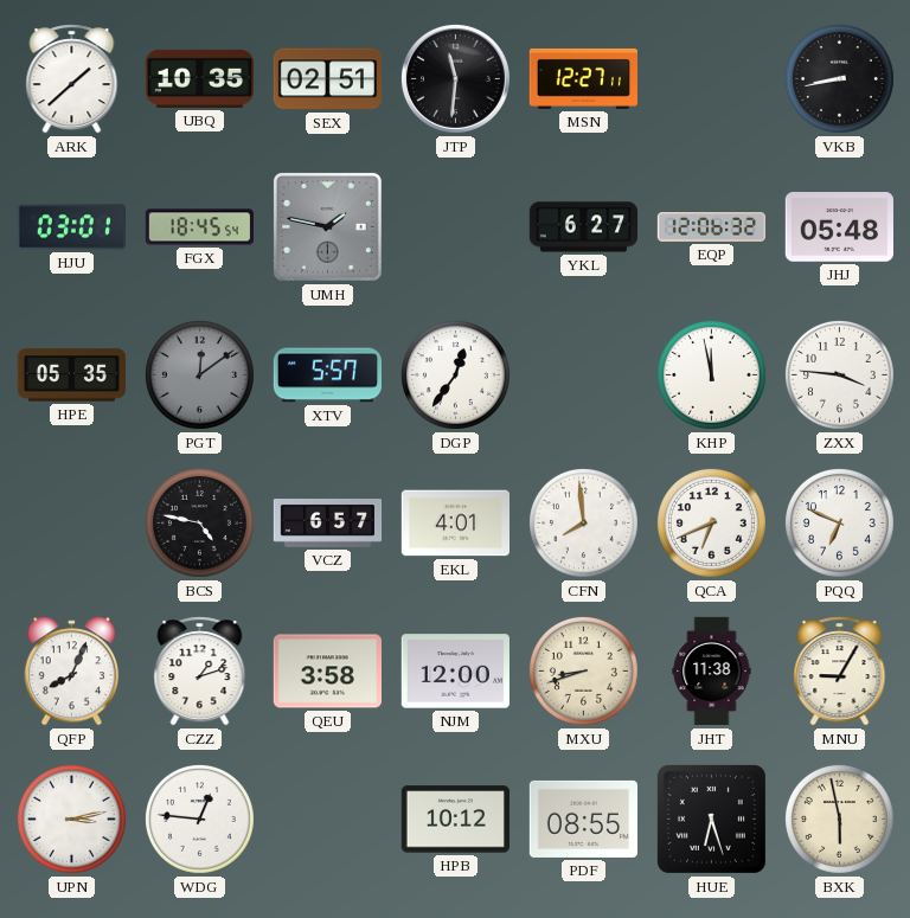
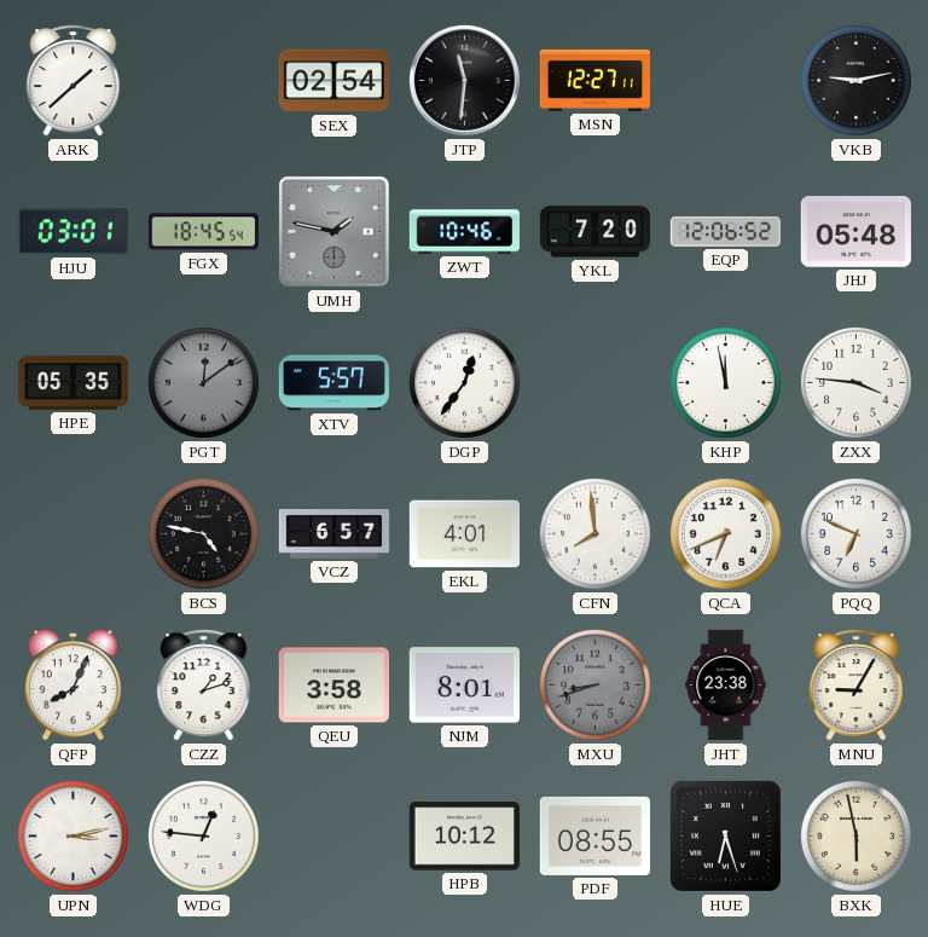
UBQ: 10:35 -> none
SEX: 02:51 -> 02:54
VKB: 8:43 -> 9:13
ZWT: none -> 10:46
YKL: 6:27 -> 7:20
EQP: 12:06:32 -> 12:06:52
NJM: 12:00 -> 8:01
MXU dial: cream -> grey
JHT: 11:38 -> 23:38
